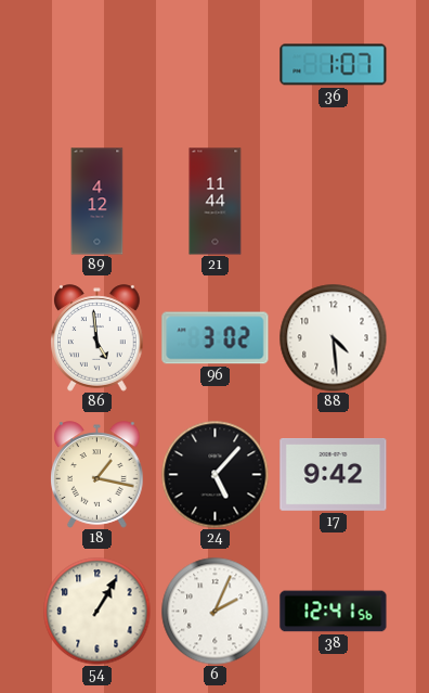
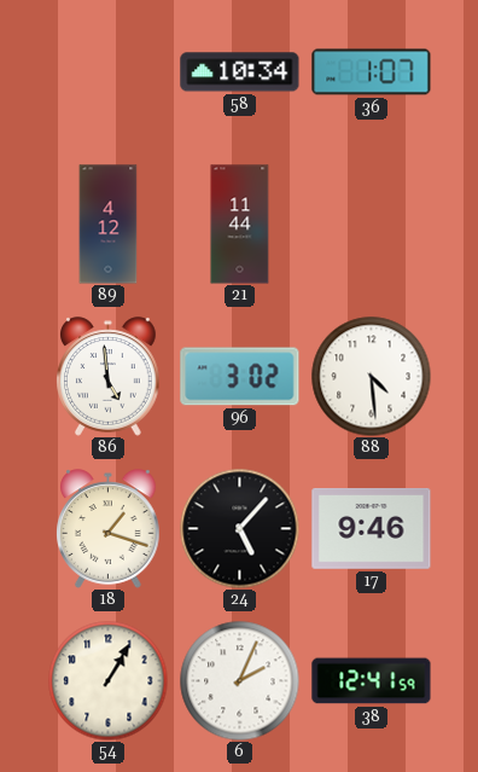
58: none -> 10:34
18: 1:17 -> 1:18
17: 9:42 -> 9:46
38: 12:41:56 -> 12:41:59
